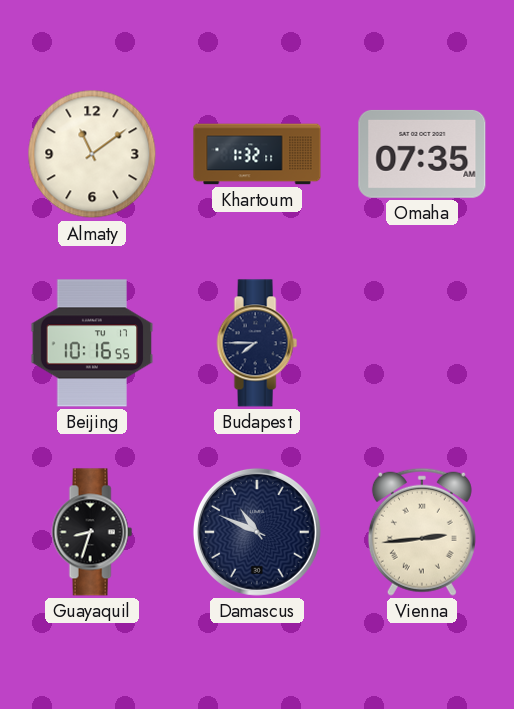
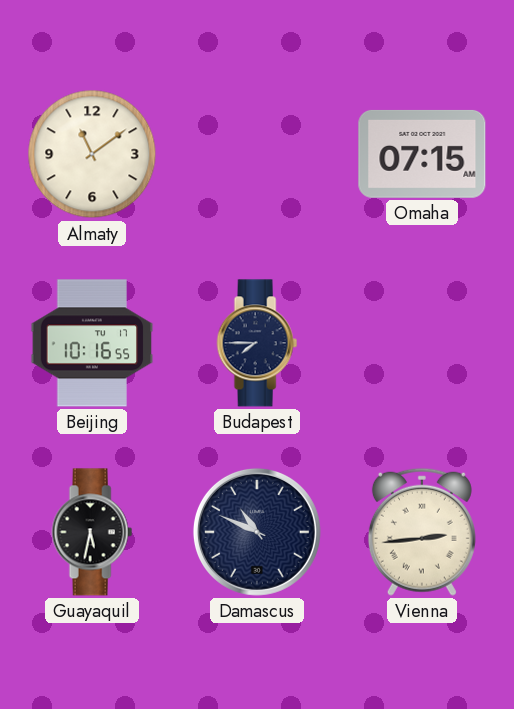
Khartoum: 1:32 -> none
Omaha: 07:35 -> 07:15
Guayaquil: 8:33 -> 5:32
